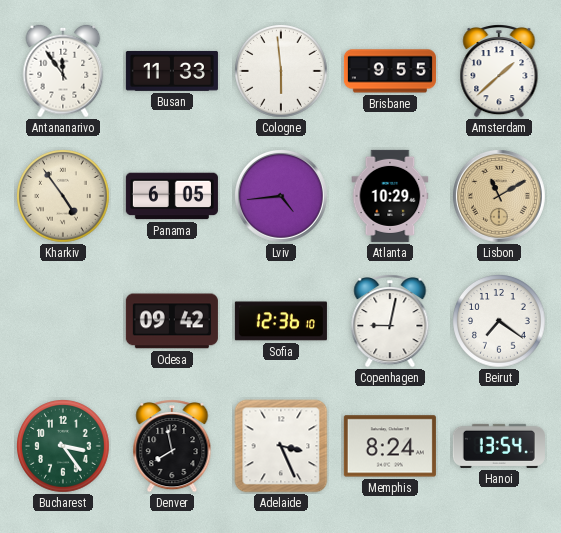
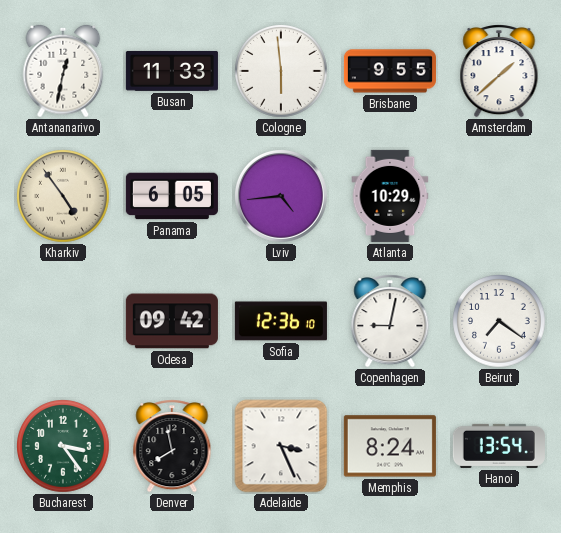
Antananarivo: 11:54 -> 12:32
Lisbon: 11:10 -> none
